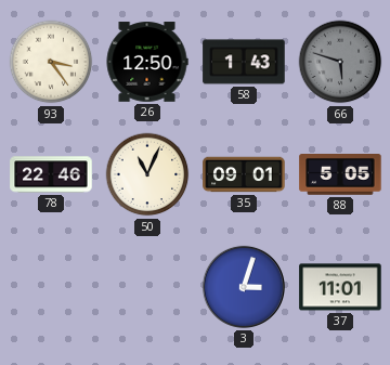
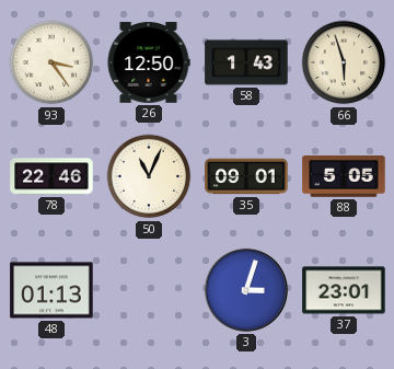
66: 5:48 -> 5:57
66 dial: grey -> cream
48: none -> 01:13
37: 11:01 -> 23:01
